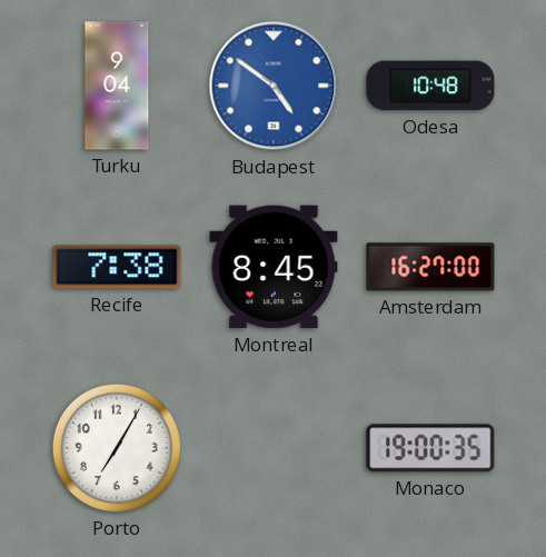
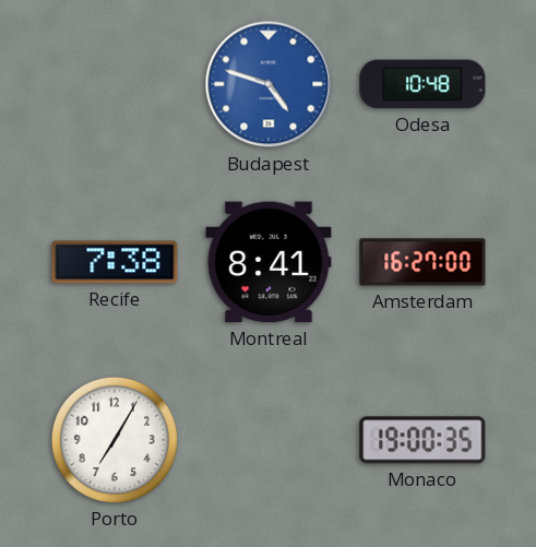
Turku: 9:04 -> none
Budapest: 4:51 -> 4:48
Montreal: 8:45 -> 8:41
